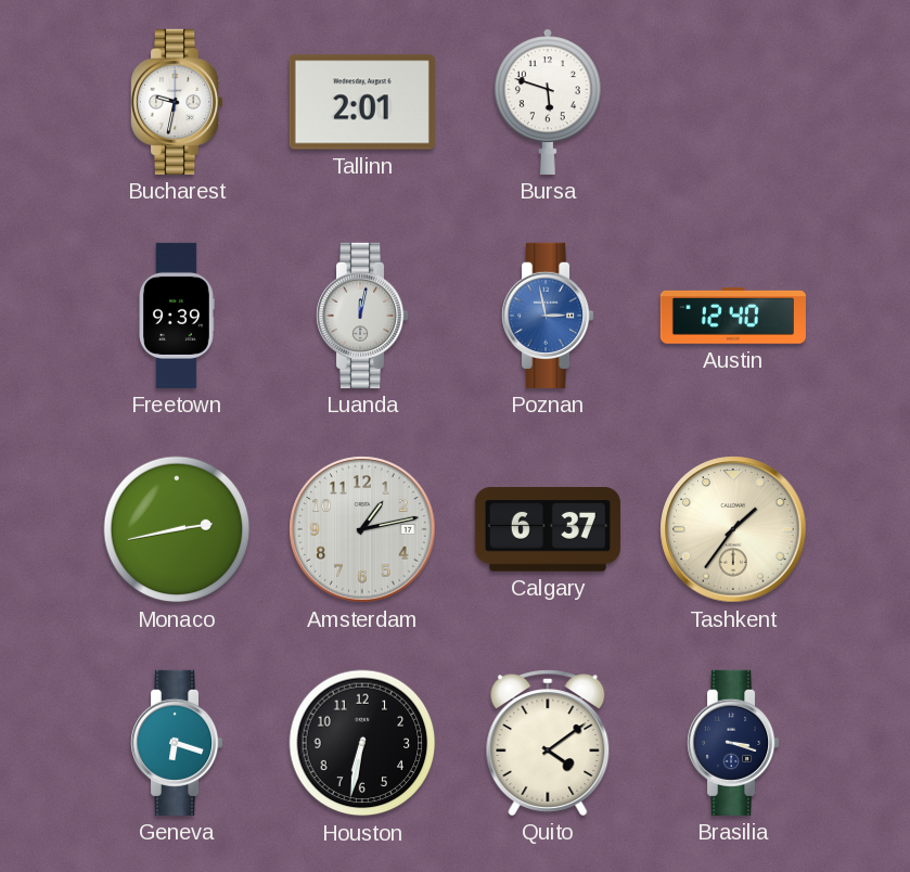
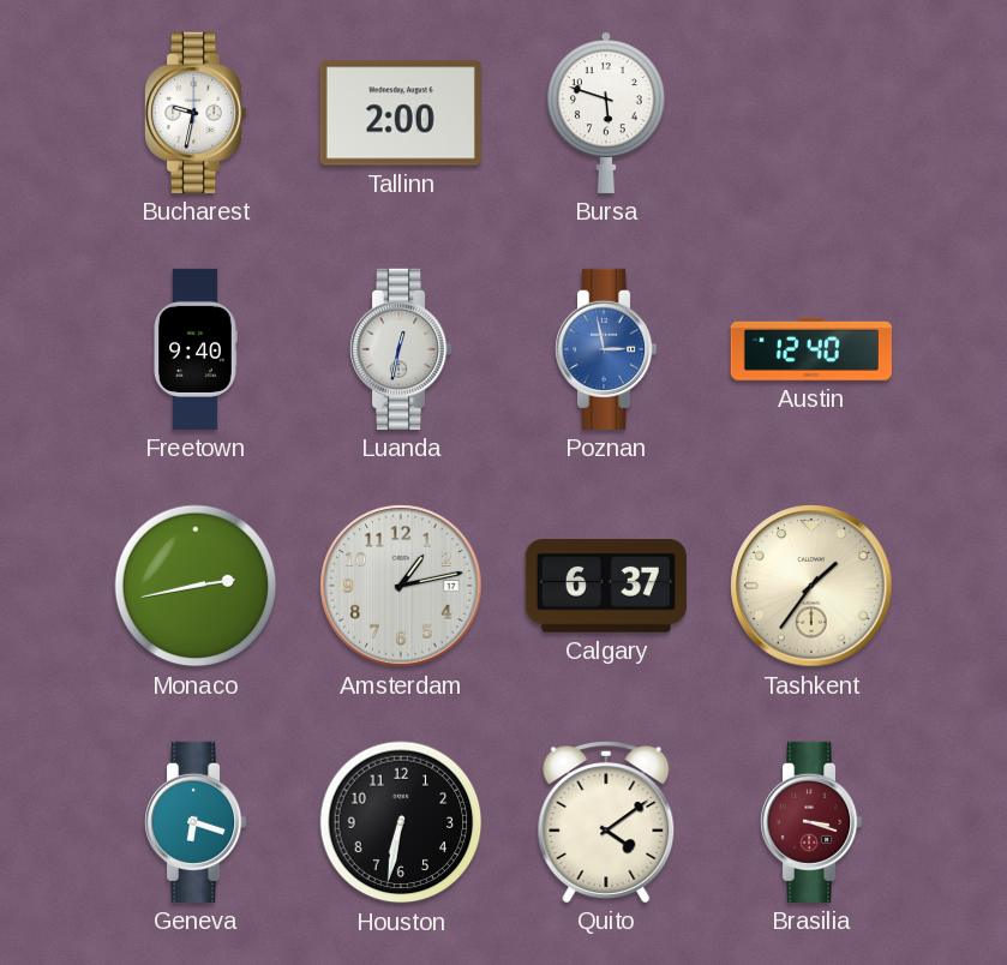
Tallinn: 2:01 -> 2:00
Freetown: 9:39 -> 9:40
Luanda: 12:02 -> 12:32
Brasilia dial: navy -> burgundy
